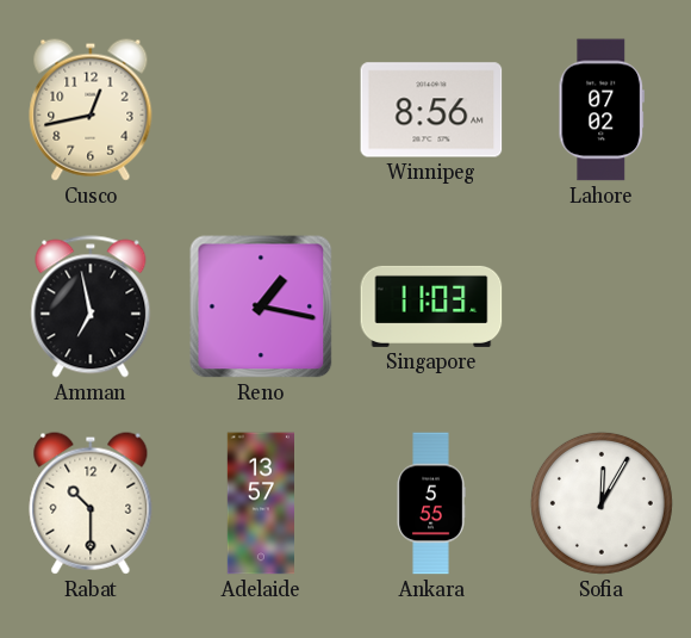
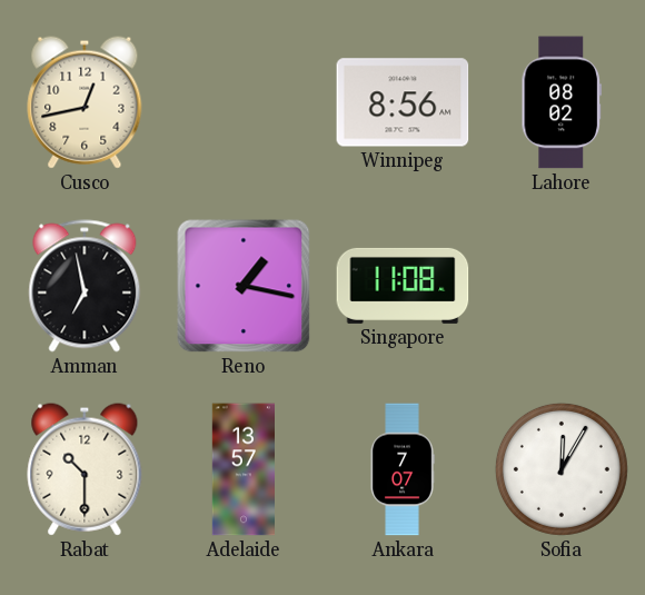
Lahore: 07:02 -> 08:02
Singapore: 11:03 -> 11:08
Ankara: 5:55 -> 7:07
